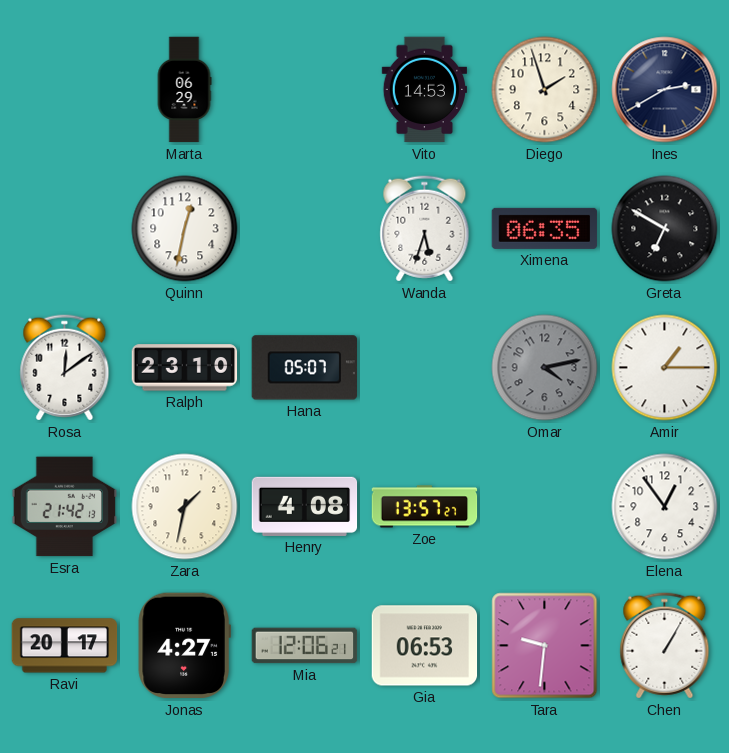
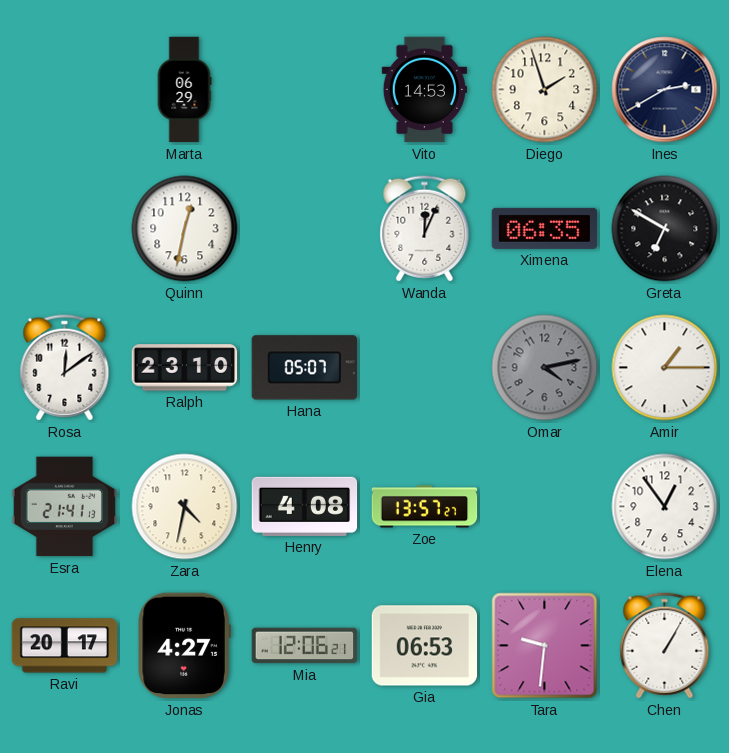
Wanda: 5:33 -> 12:04
Esra: 21:42 -> 21:41
Zara: 1:32 -> 4:32
